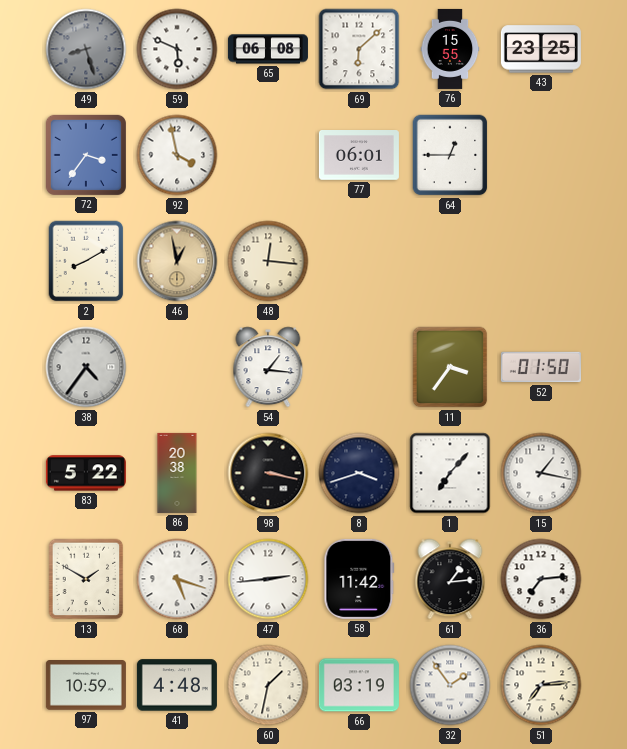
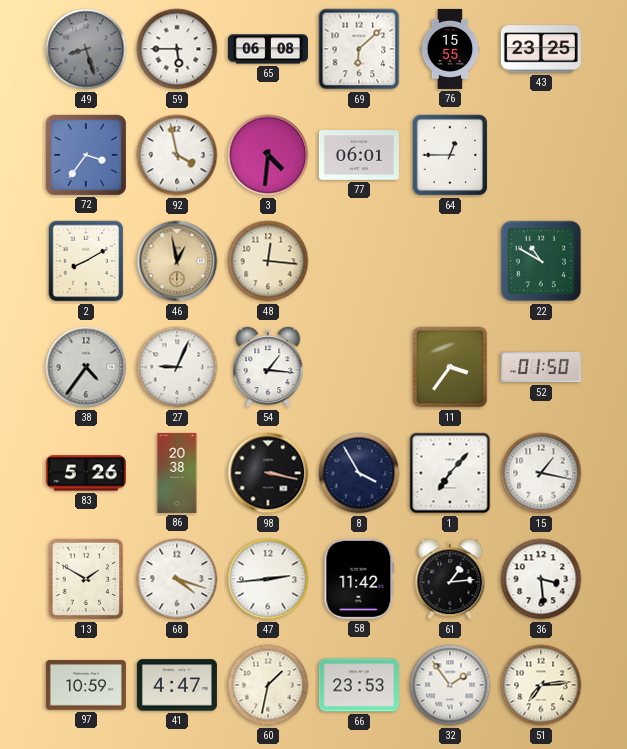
59: 5:49 -> 5:45
3: none -> 4:31
22: none -> 10:50
27: none -> 9:04
83: 5:22 -> 5:26
8: 3:42 -> 3:55
68: 5:18 -> 4:18
36: 7:14 -> 3:29
41: 4:48 -> 4:47
66: 03:19 -> 23:53
